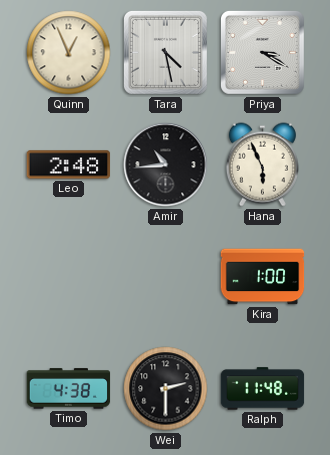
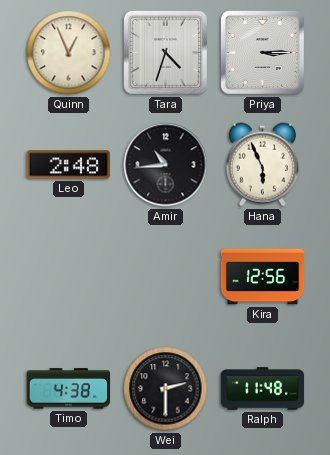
Tara: 4:28 -> 4:33
Priya: 3:20 -> 3:15
Kira: 1:00 -> 12:56
